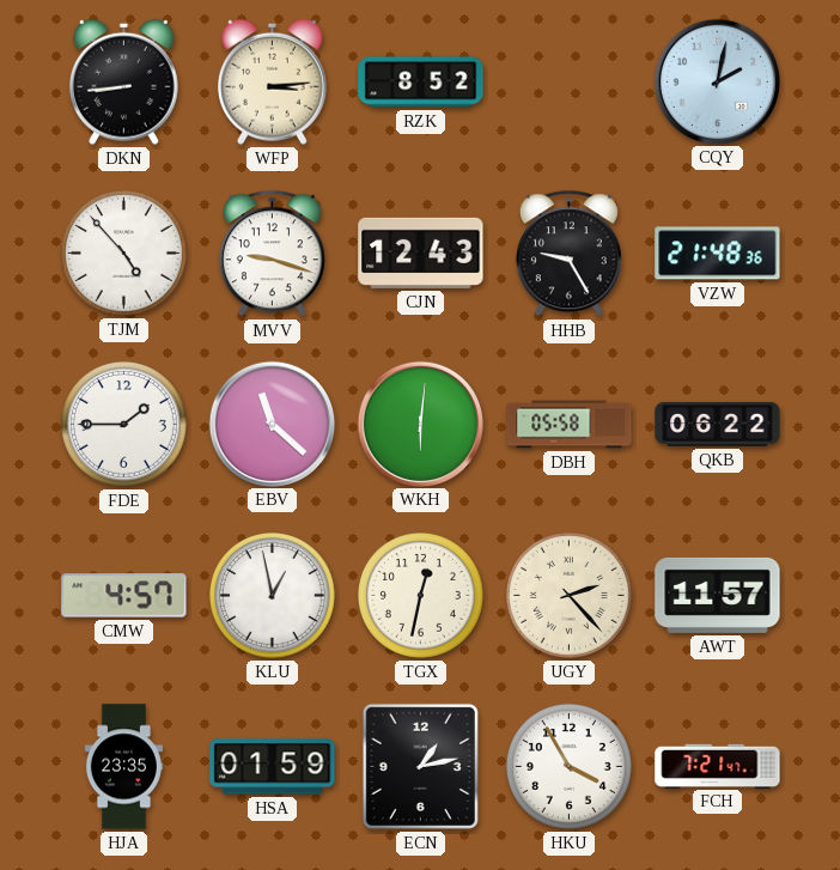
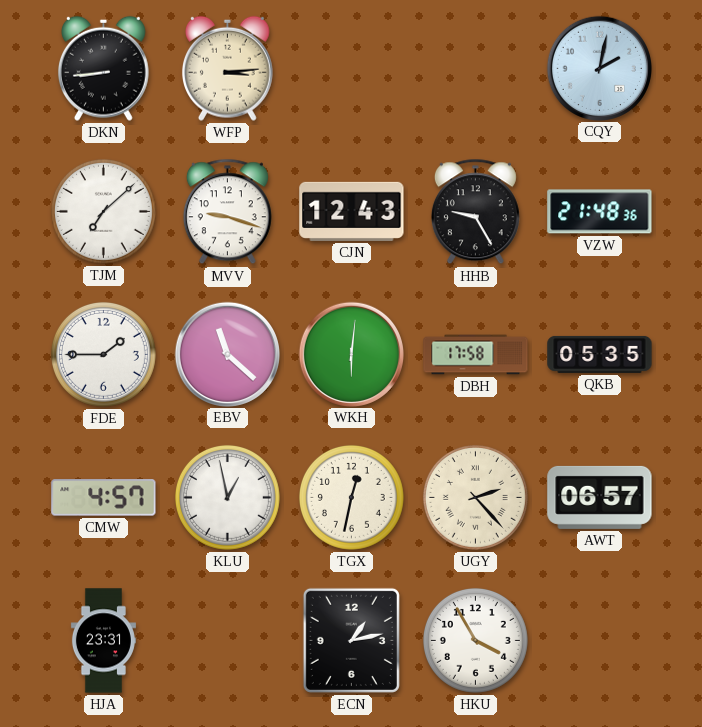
RZK: 8:52 -> none
TJM: 4:53 -> 7:08
DBH: 05:58 -> 17:58
QKB: 06:22 -> 05:35
AWT: 11:57 -> 06:57
HJA: 23:35 -> 23:31
HSA: 01:59 -> none
FCH: 7:21 -> none
